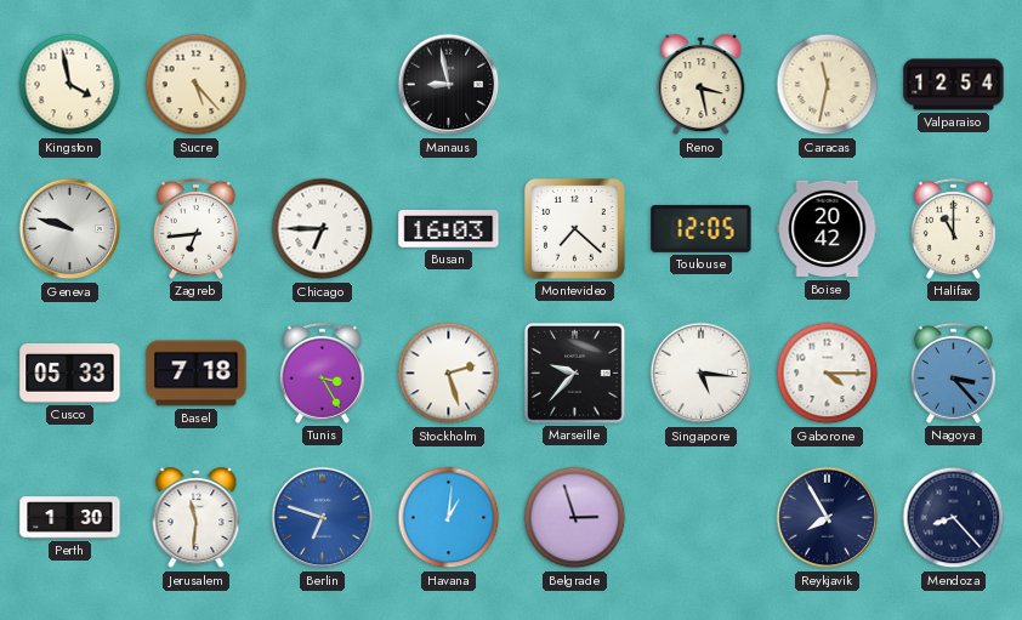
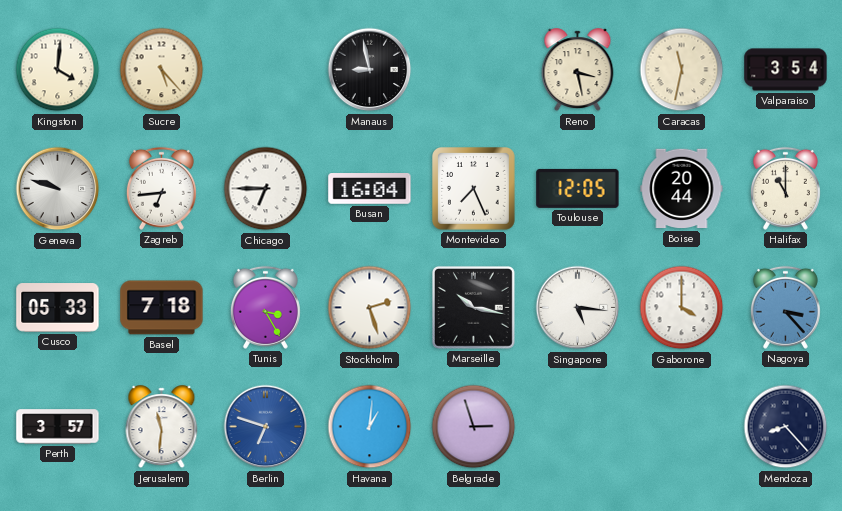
Kingston: 3:58 -> 4:01
Valparaiso: 12:54 -> 3:54
Busan: 16:03 -> 16:04
Montevideo: 7:22 -> 7:26
Boise: 20:42 -> 20:44
Marseille: 9:37 -> 10:17
Gaborone: 4:15 -> 4:00
Perth: 1:30 -> 3:57
Reykjavik: 7:55 -> none
